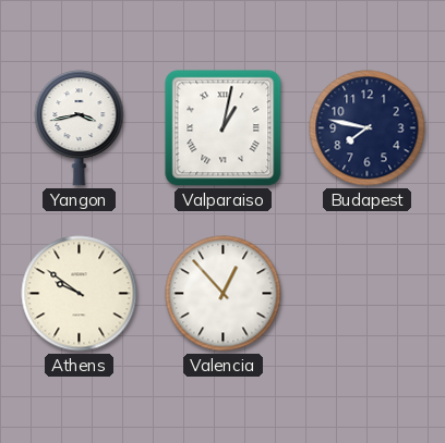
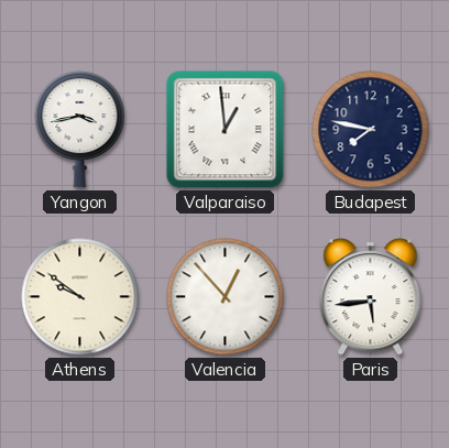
Valparaiso: 1:02 -> 12:59
Paris: none -> 5:44
